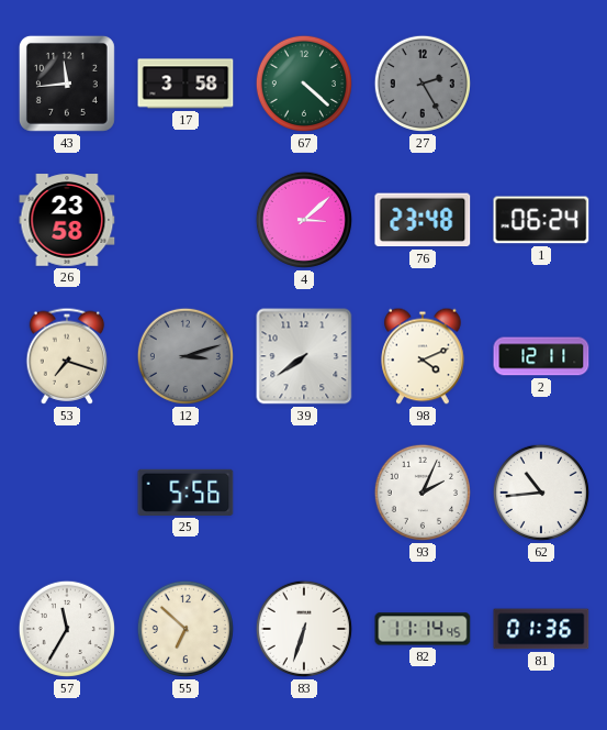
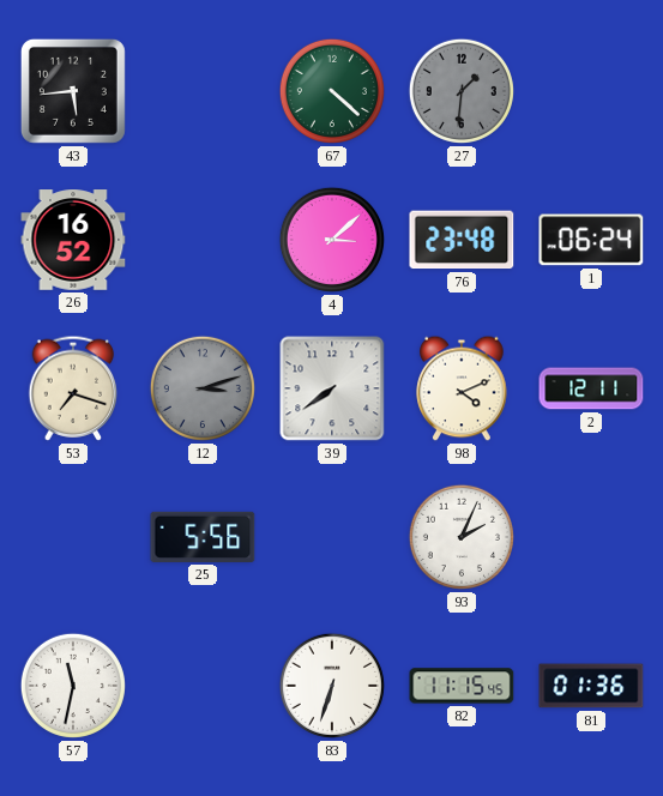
43: 11:44 -> 5:44
17: 3:58 -> none
27: 2:25 -> 1:31
26: 23:58 -> 16:52
62: 10:44 -> none
57: 11:35 -> 11:32
55: 6:52 -> none
82: 11:14 -> 11:15
